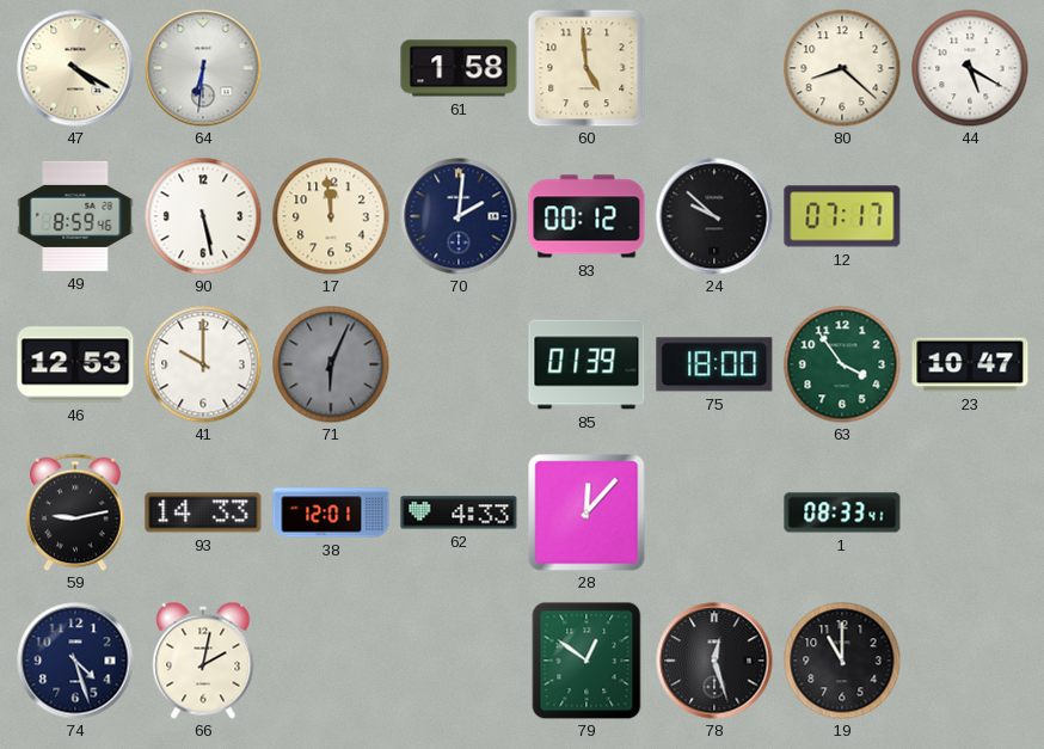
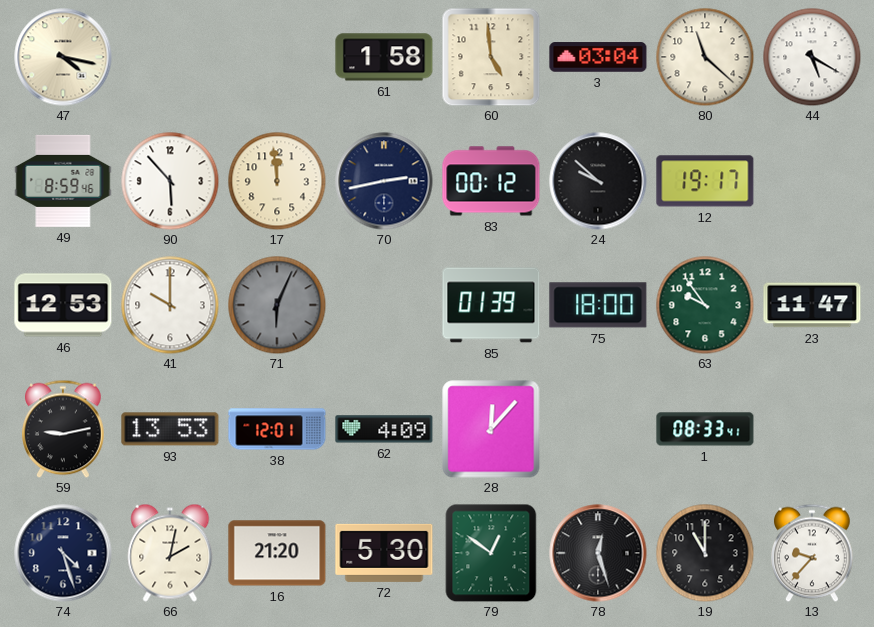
47: 4:20 -> 4:17
64: 6:31 -> none
3: none -> 03:04
80: 8:22 -> 11:22
90: 5:28 -> 5:53
70: 2:01 -> 2:43
12: 07:17 -> 19:17
63: 3:54 -> 9:54
23: 10:47 -> 11:47
93: 14:33 -> 13:53
62: 4:33 -> 4:09
16: none -> 21:20
72: none -> 5:30
13: none -> 9:37
